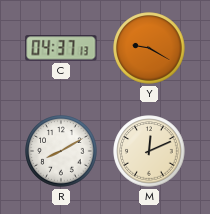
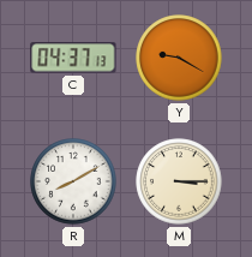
M: 12:11 -> 3:15
